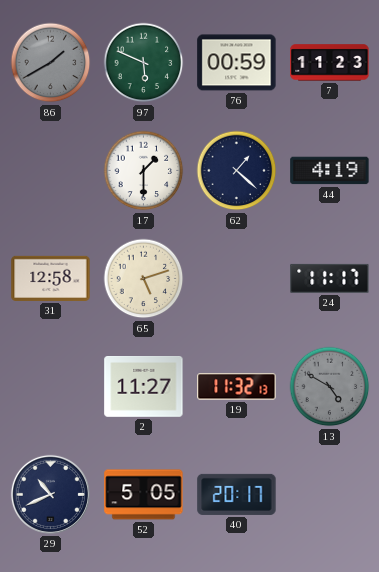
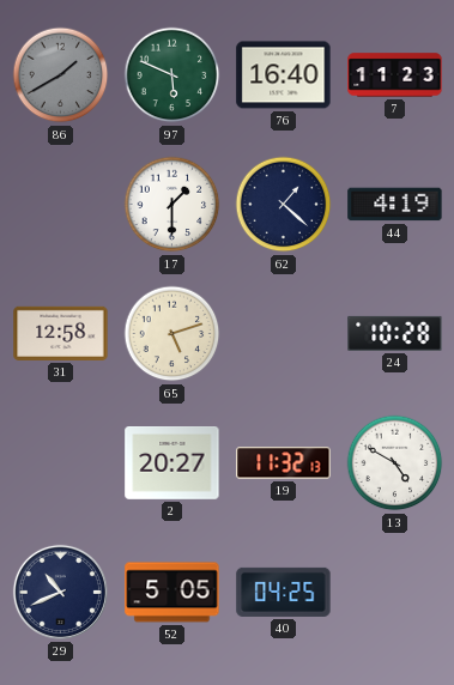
76: 00:59 -> 16:40
24: 11:17 -> 10:28
2: 11:27 -> 20:27
13 dial: grey -> white
40: 20:17 -> 04:25
